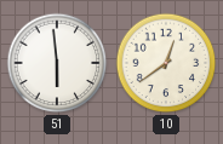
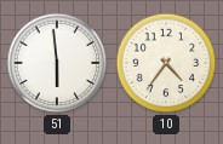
10: 12:39 -> 4:36
